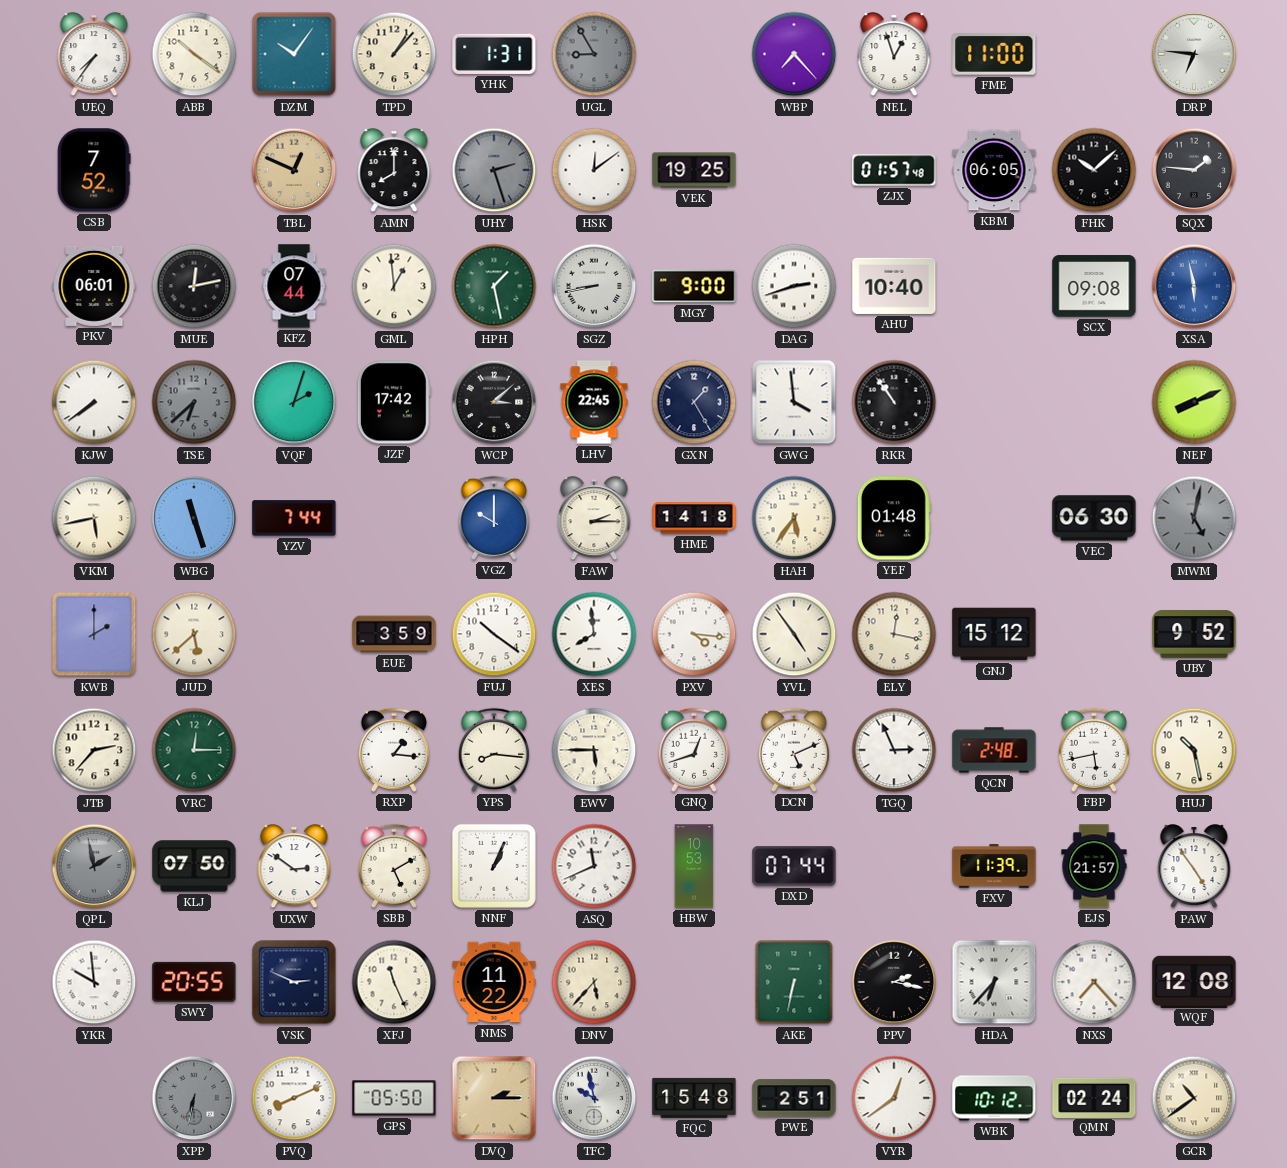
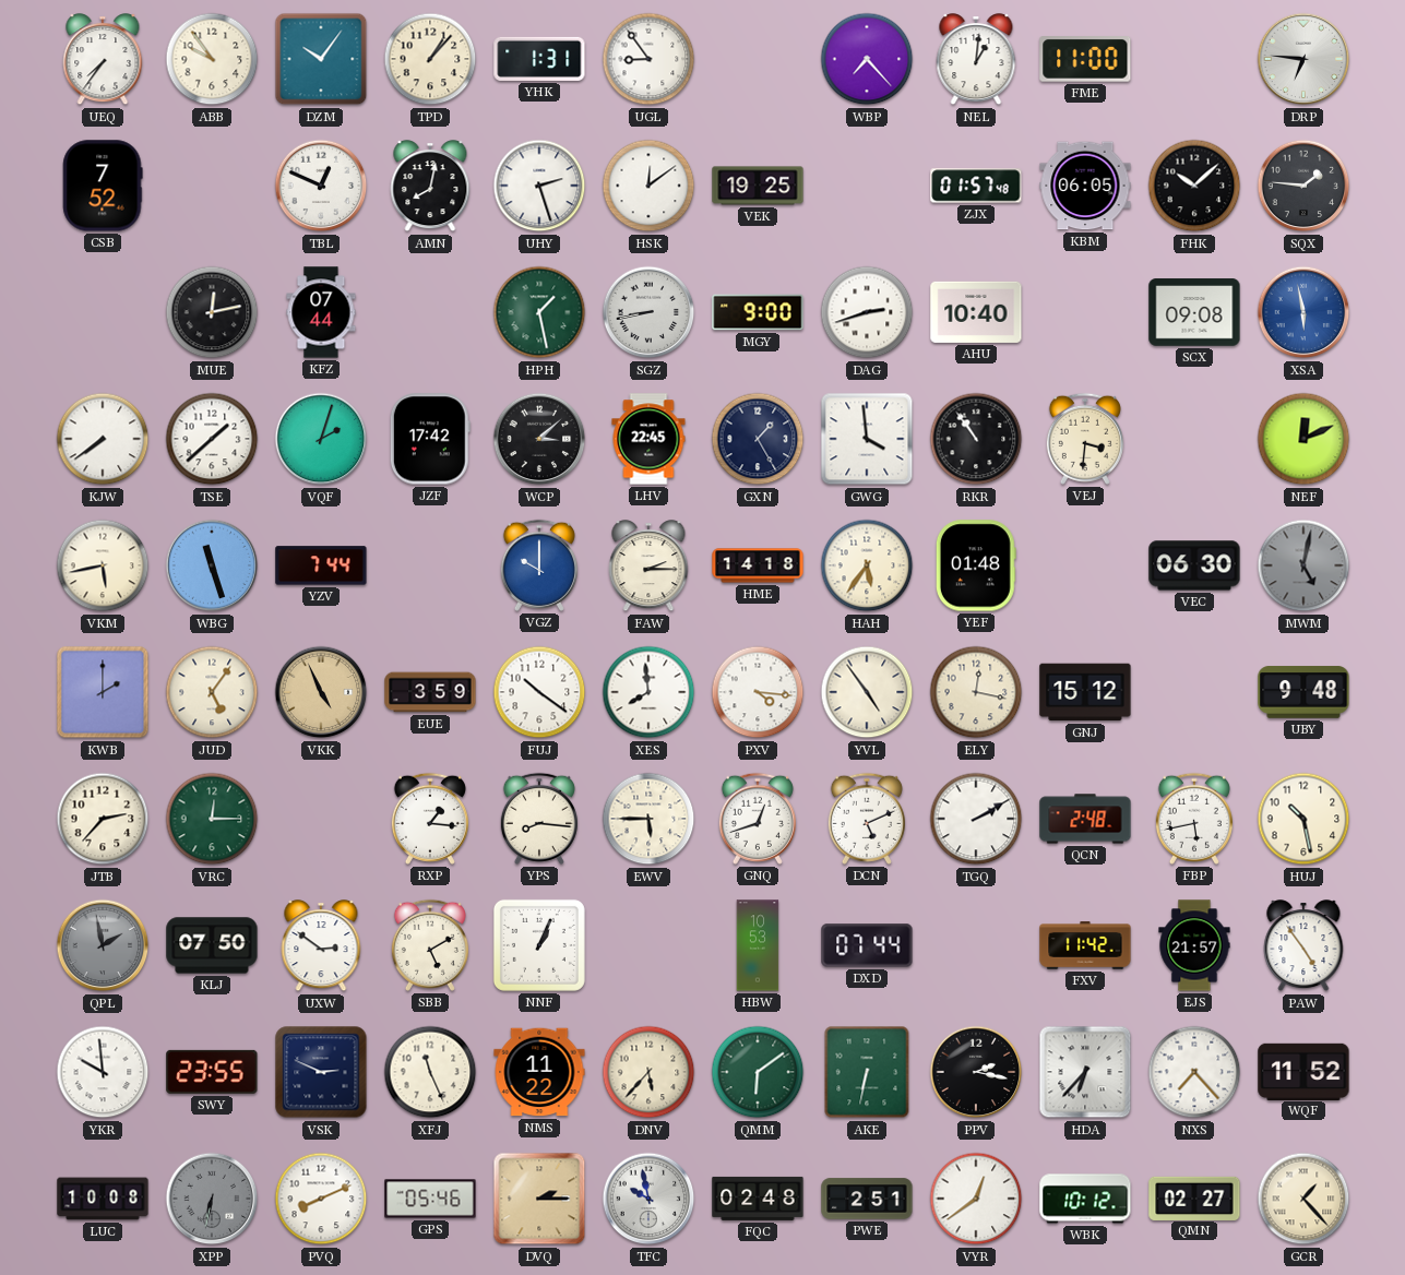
ABB: 10:21 -> 9:54
UGL: 8:55 -> 8:54
UGL dial: grey -> white
NEL: 12:57 -> 1:01
TBL dial: champagne -> white
AMN: 8:00 -> 8:02
UHY dial: grey -> white
PKV: 06:01 -> none
GML: 12:59 -> none
TSE: 6:38 -> 1:38
TSE dial: grey -> white
VEJ: none -> 3:31
NEF: 8:11 -> 12:11
JUD: 5:38 -> 5:06
VKK: none -> 4:56
UBY: 9:52 -> 9:48
TGQ: 2:56 -> 2:10
ASQ: 11:41 -> none
FXV: 11:39 -> 11:42
SWY: 20:55 -> 23:55
QMM: none -> 6:09
WQF: 12:08 -> 11:52
LUC: none -> 10:08
GPS: 05:50 -> 05:46
FQC: 15:48 -> 02:48
QMN: 02:24 -> 02:27
GCR: 10:39 -> 1:23
